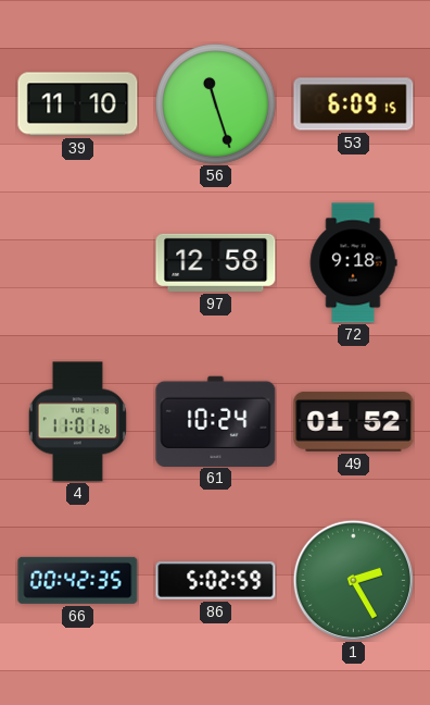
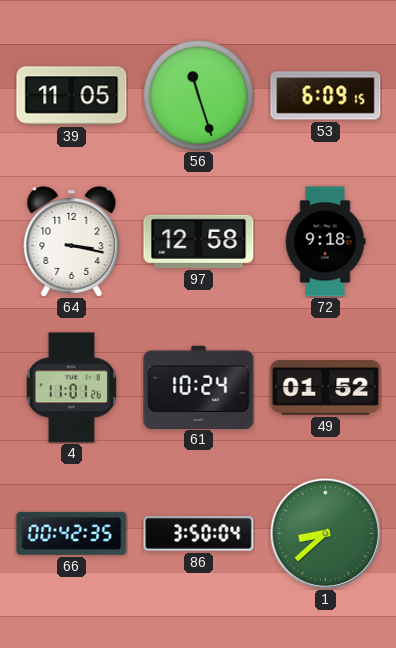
39: 11:10 -> 11:05
64: none -> 3:17
86: 5:02 -> 3:50
1: 2:25 -> 8:38
